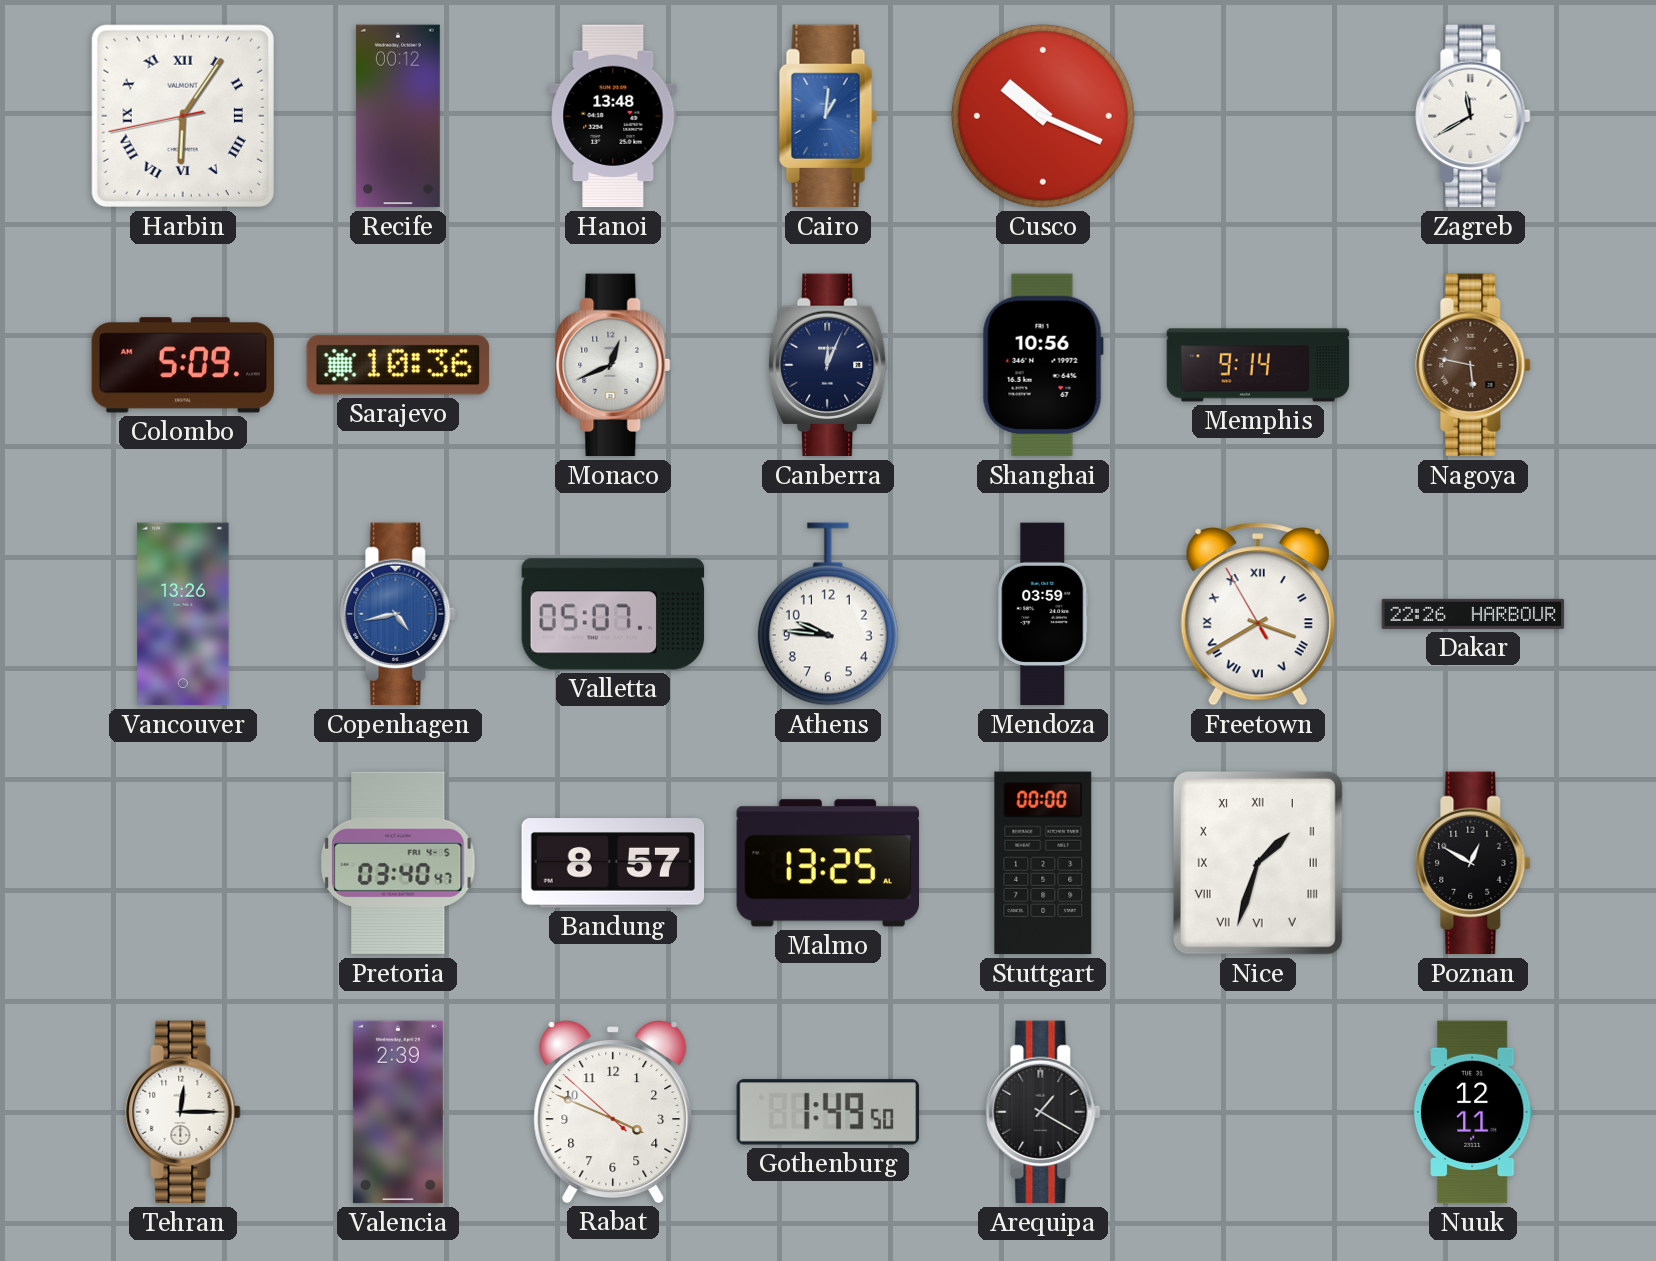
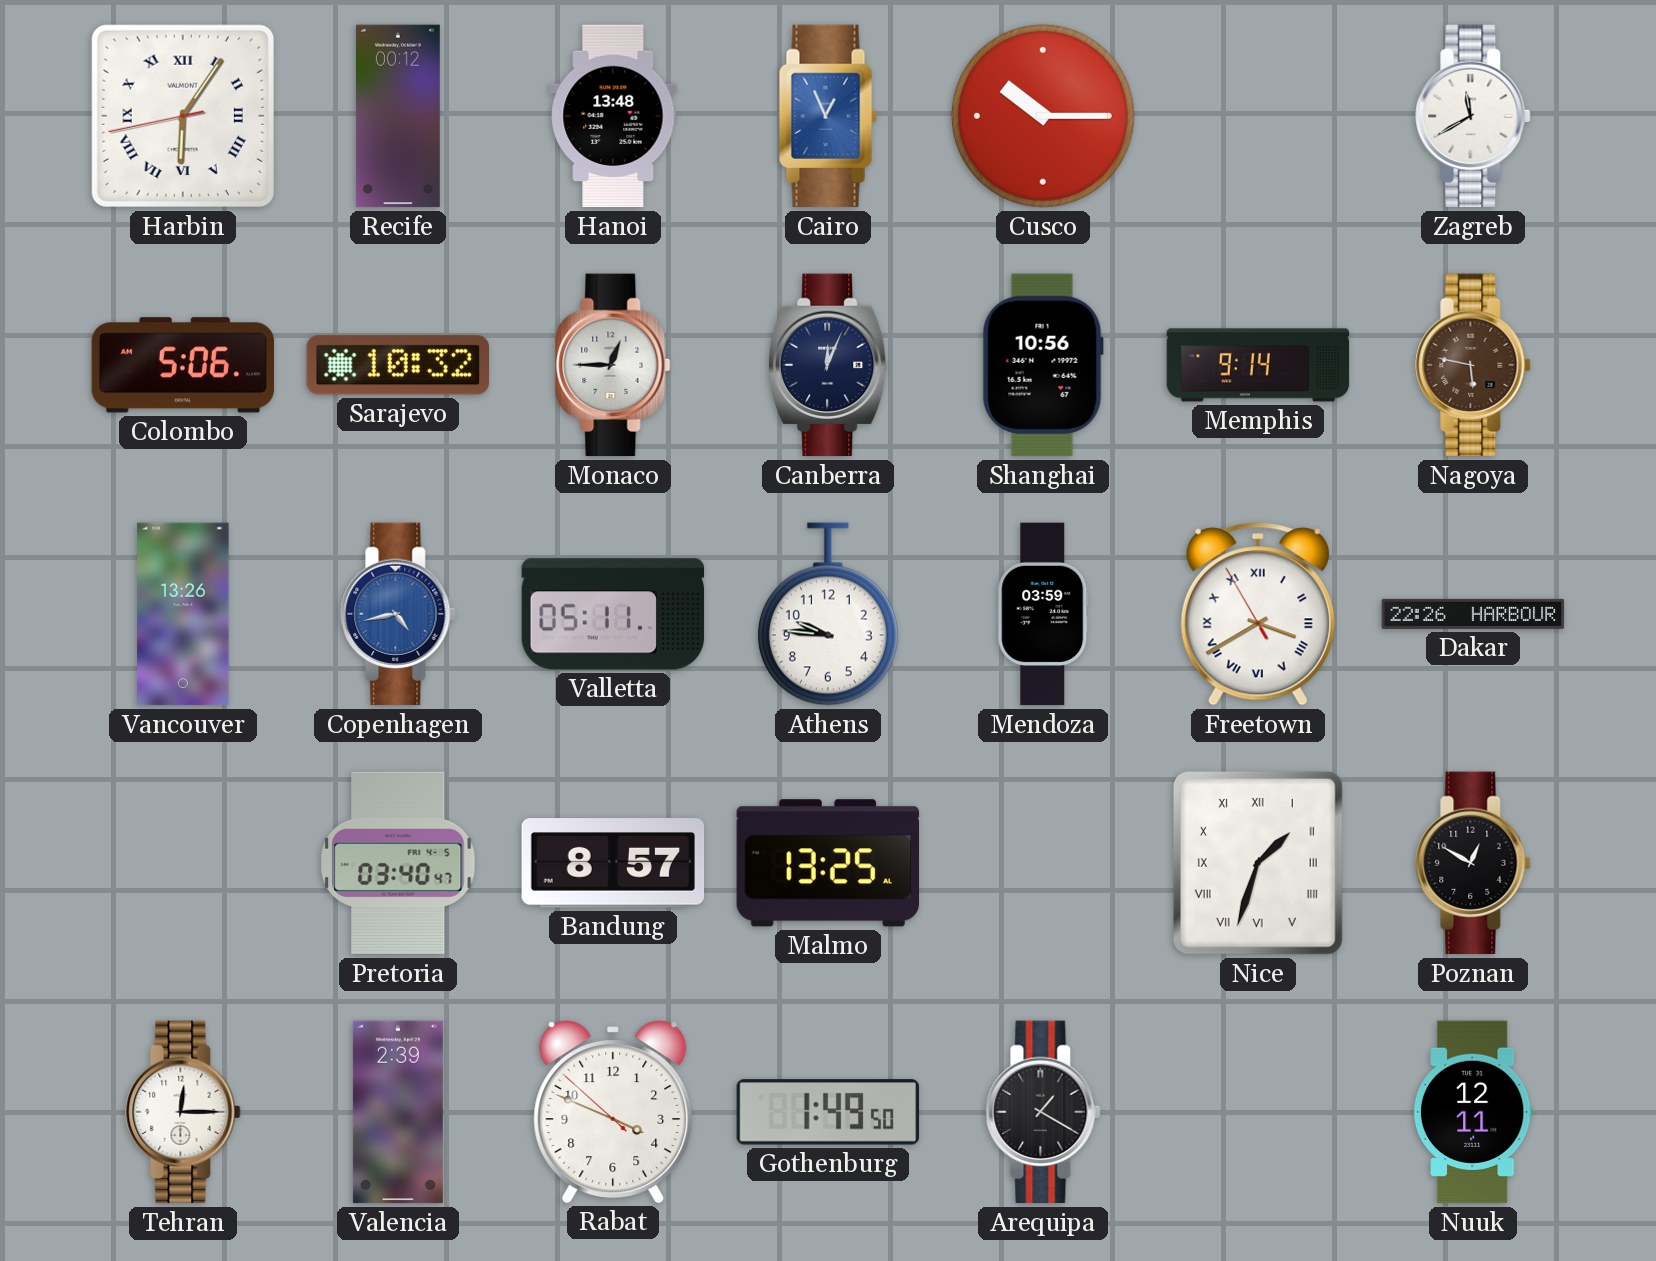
Cairo: 1:01 -> 12:56
Cusco: 10:19 -> 10:15
Colombo: 5:09 -> 5:06
Sarajevo: 10:36 -> 10:32
Monaco: 12:41 -> 12:45
Valletta: 05:07 -> 05:11
Stuttgart: 00:00 -> none
